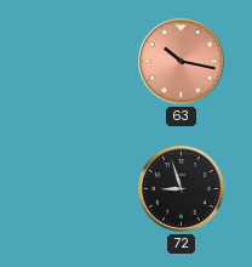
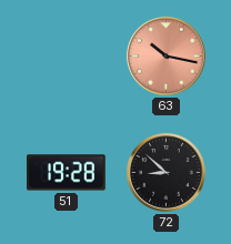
51: none -> 19:28
72: 8:57 -> 8:52
